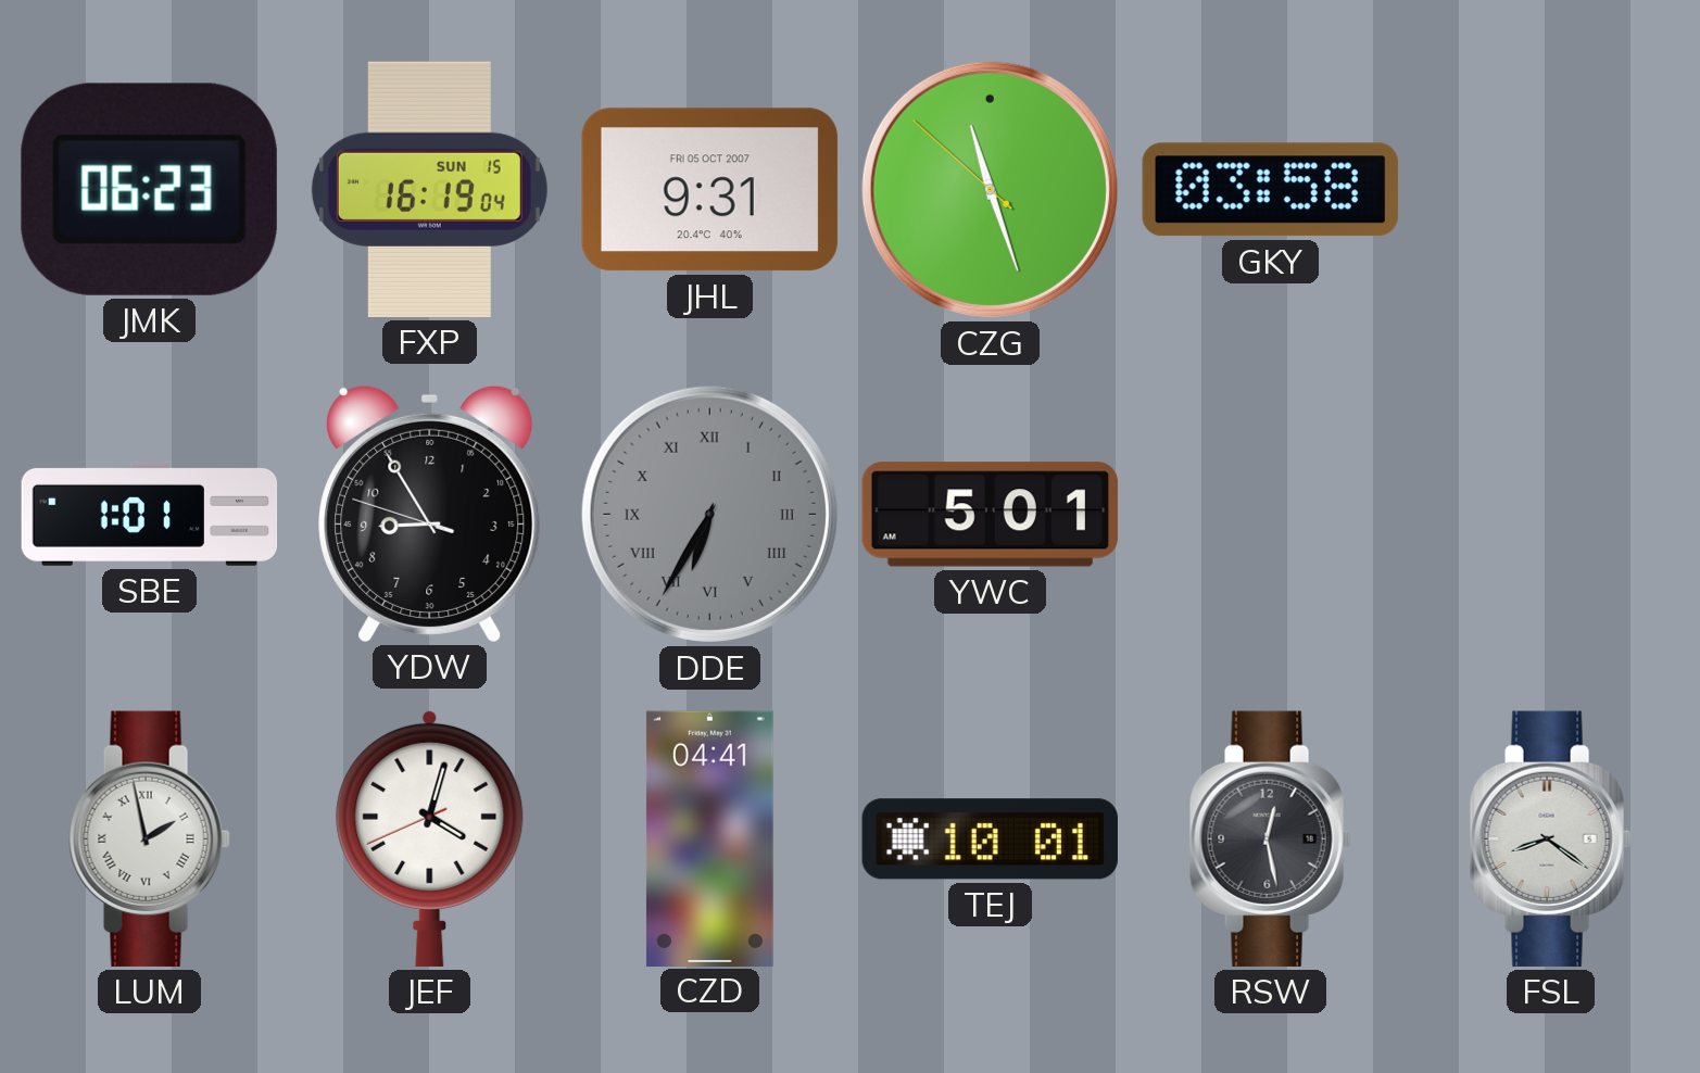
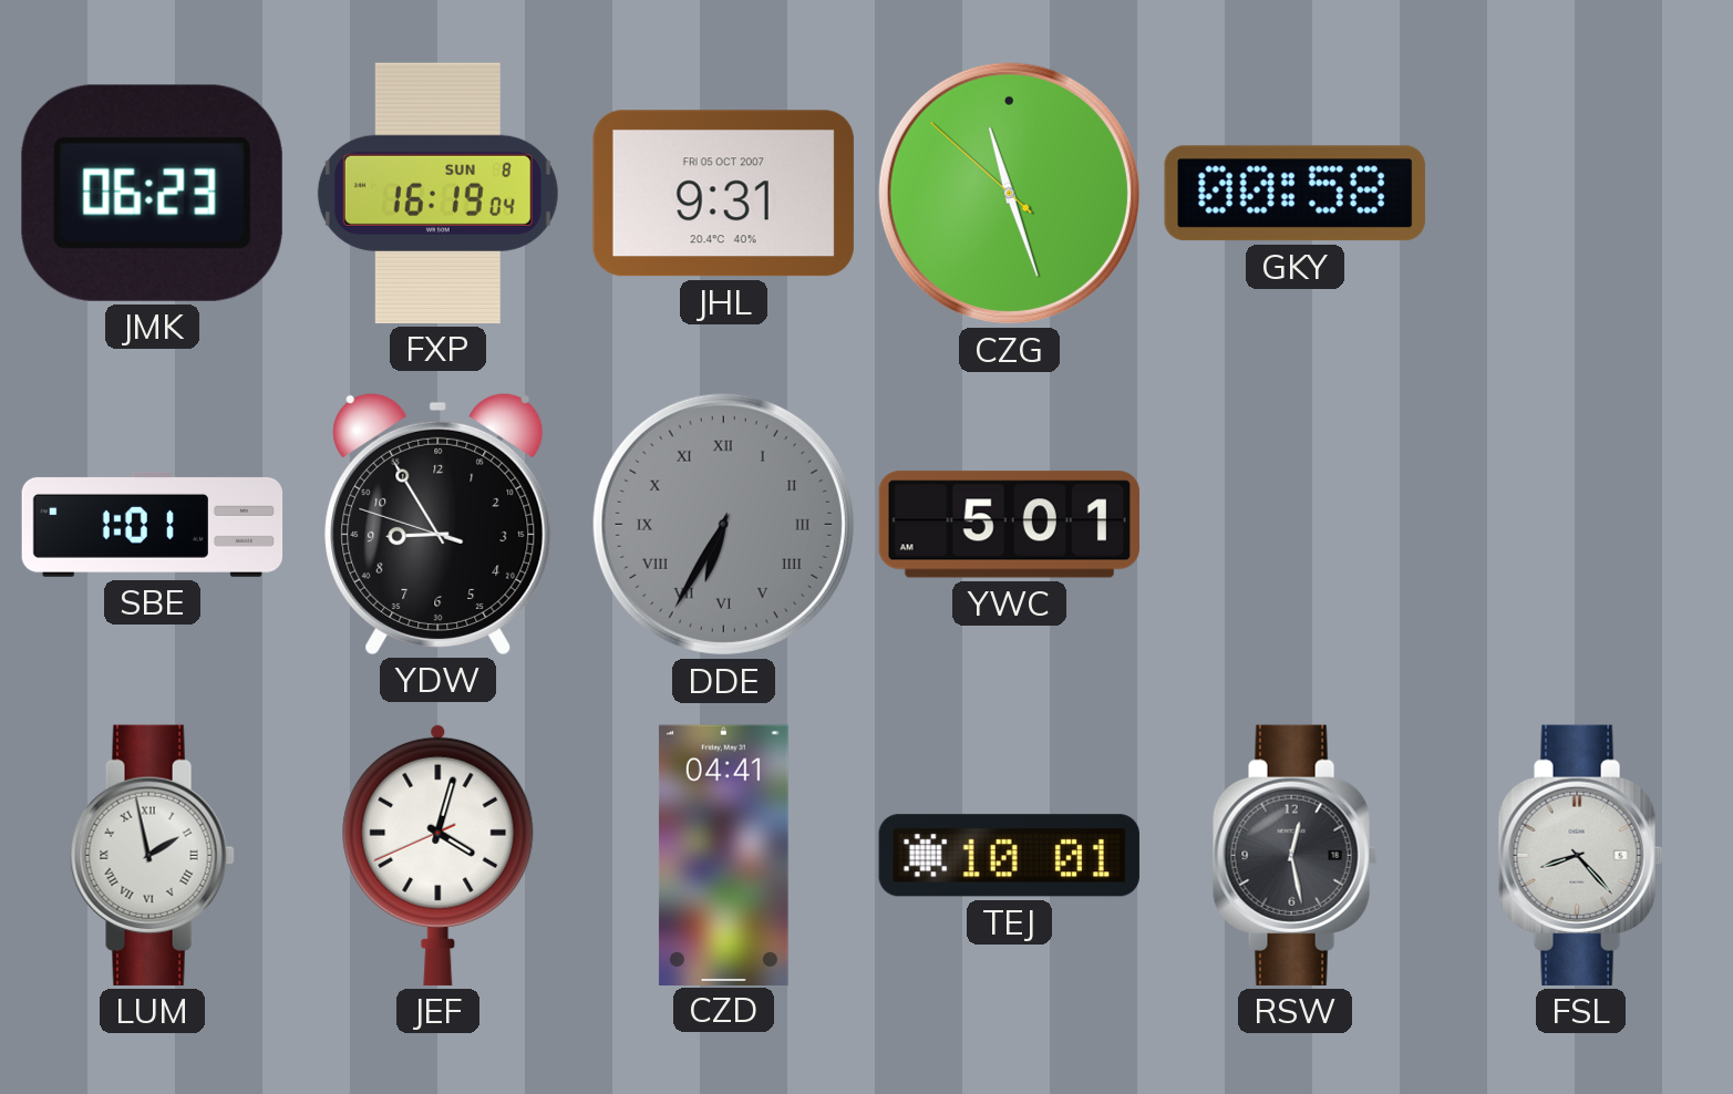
FXP date: SUN 15 -> SUN 8
GKY: 03:58 -> 00:58
FSL: 8:21 -> 8:23
